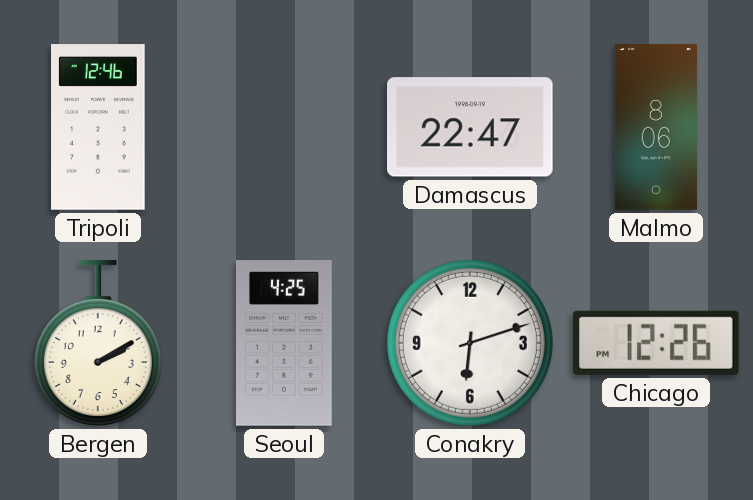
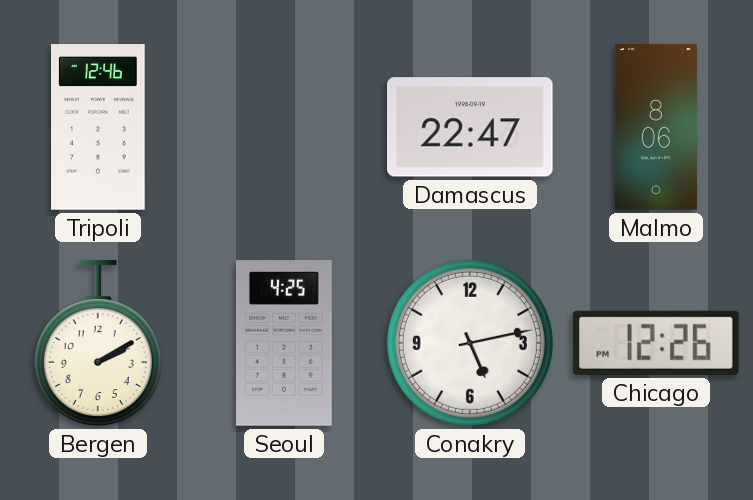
Conakry: 6:12 -> 5:13
